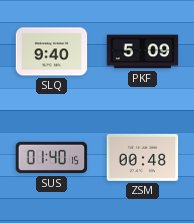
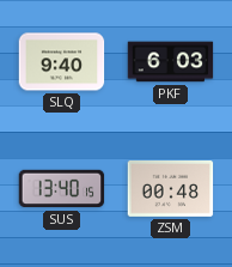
PKF: 5:09 -> 6:03
SUS: 01:40 -> 13:40
